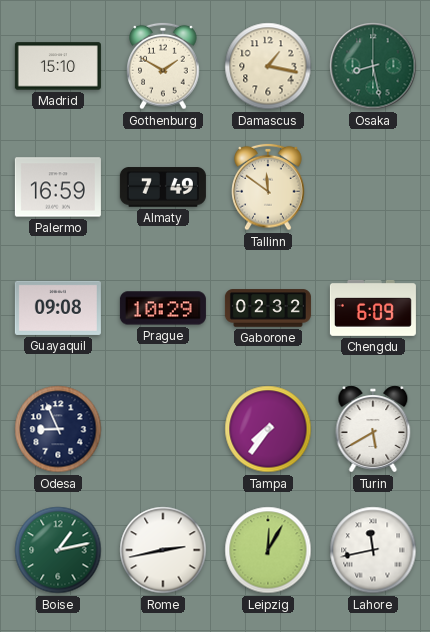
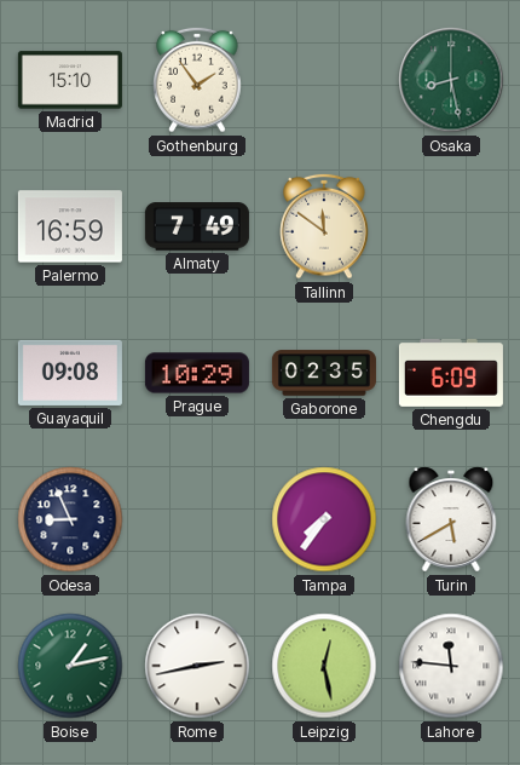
Gothenburg: 1:50 -> 1:54
Damascus: 1:17 -> none
Gaborone: 02:32 -> 02:35
Leipzig: 12:05 -> 12:28
Lahore: 11:43 -> 11:46
